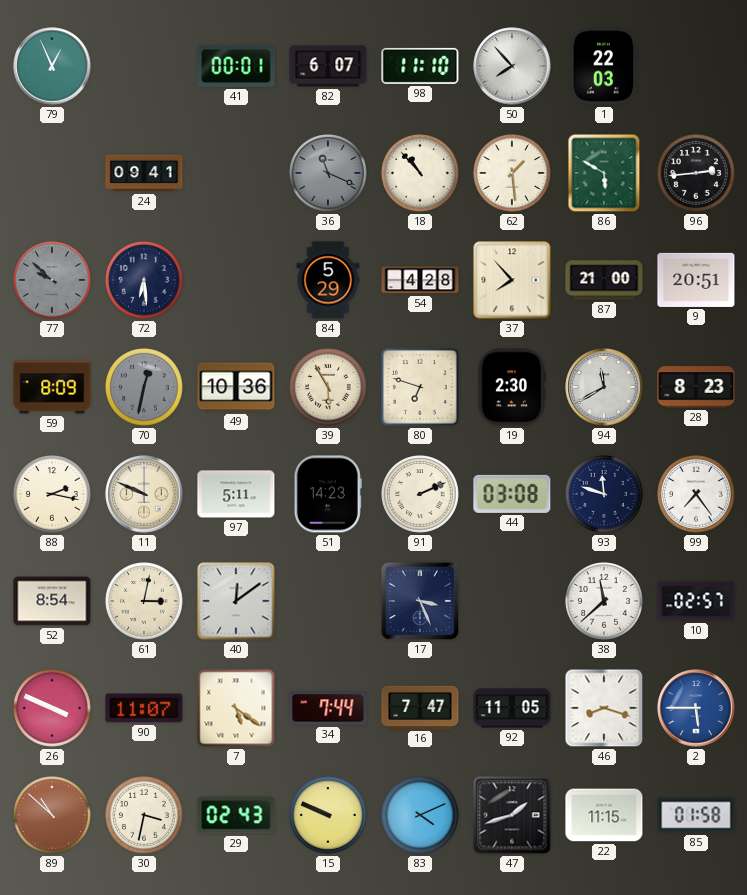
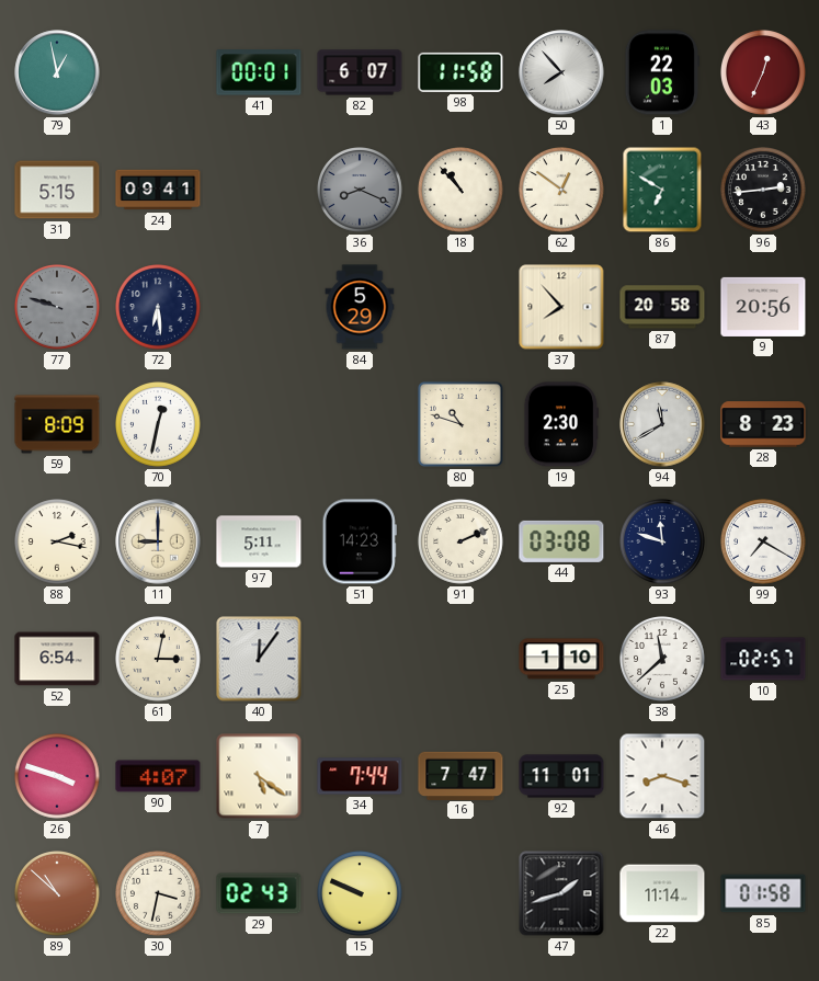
79: 12:56 -> 12:58
98: 11:10 -> 11:58
43: none -> 12:34
31: none -> 5:15
36: 11:19 -> 8:19
62: 1:29 -> 12:51
86: 5:50 -> 6:50
77: 9:52 -> 9:48
54: 4:28 -> none
87: 21:00 -> 20:58
9: 20:51 -> 20:56
70 dial: grey -> white
49: 10:36 -> none
39: 5:55 -> none
80: 6:48 -> 10:48
11: 9:49 -> 9:00
99: 7:24 -> 7:20
52: 8:54 -> 6:54
40: 12:09 -> 12:06
17: 3:26 -> none
25: none -> 1:10
26: 3:49 -> 3:48
90: 11:07 -> 4:07
92: 11:05 -> 11:01
2: 5:45 -> none
83: 4:11 -> none
22: 11:15 -> 11:14
